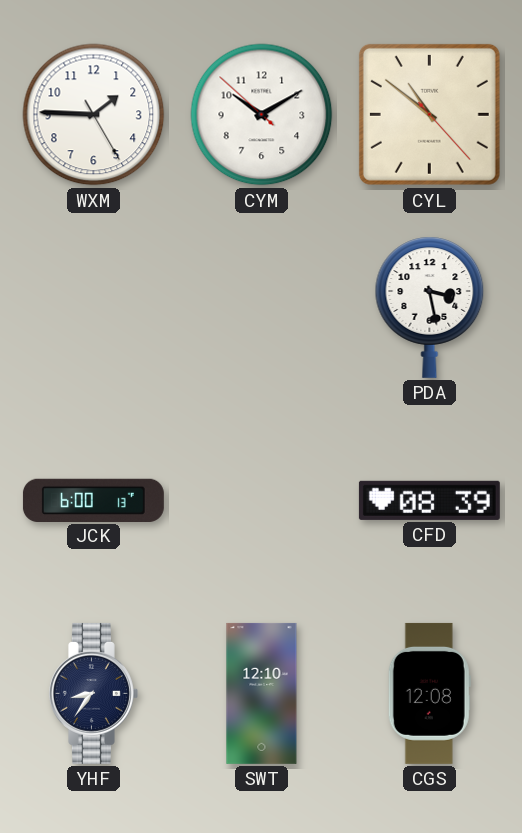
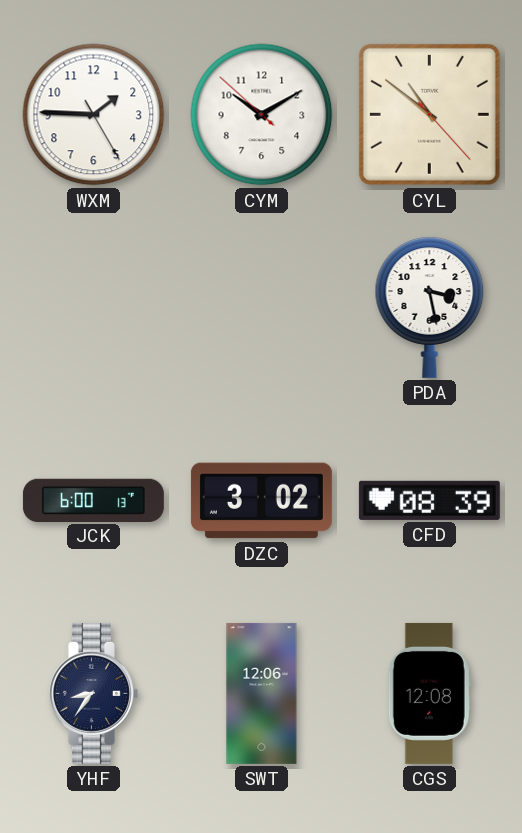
DZC: none -> 3:02
SWT: 12:10 -> 12:06
